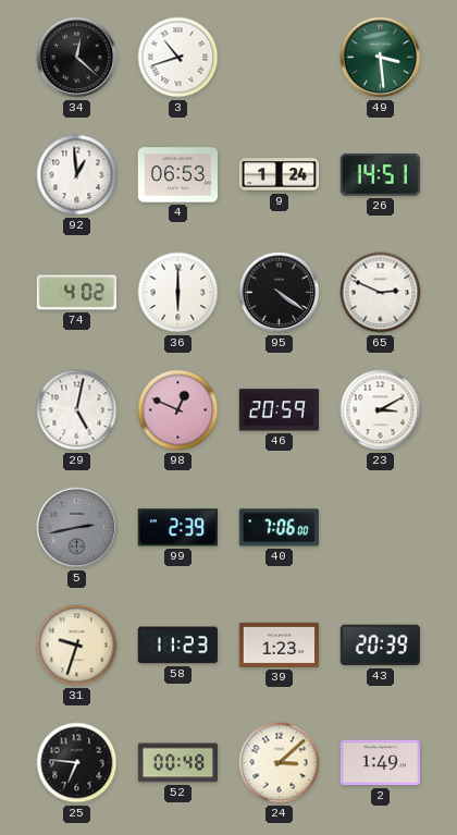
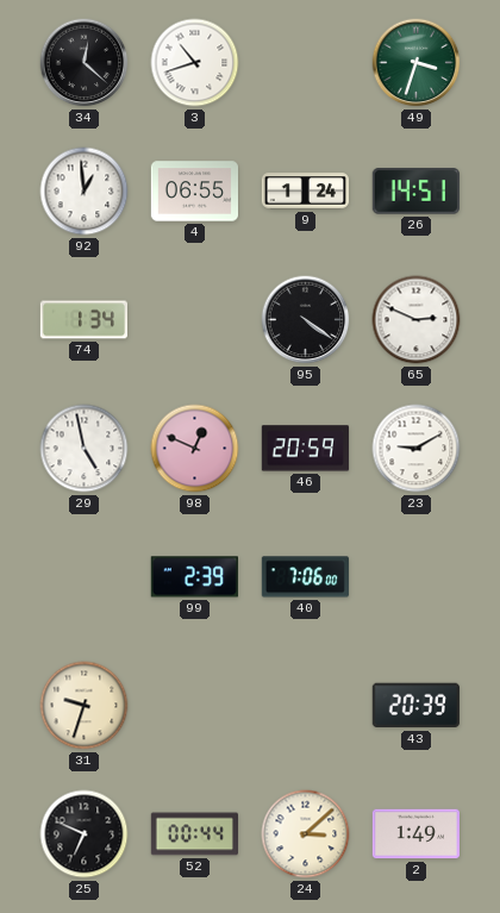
49: 3:29 -> 3:33
4: 06:53 -> 06:55
74: 4:02 -> 1:34
36: 6:00 -> none
29: 5:02 -> 4:58
23: 3:10 -> 9:10
5: 2:43 -> none
58: 11:23 -> none
39: 1:23 -> none
25: 6:46 -> 6:49
52: 00:48 -> 00:44
